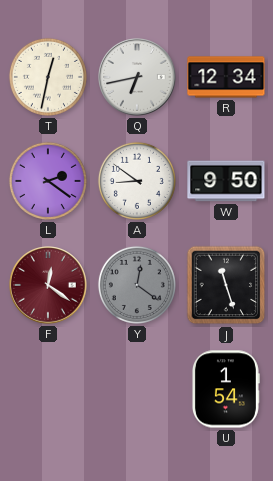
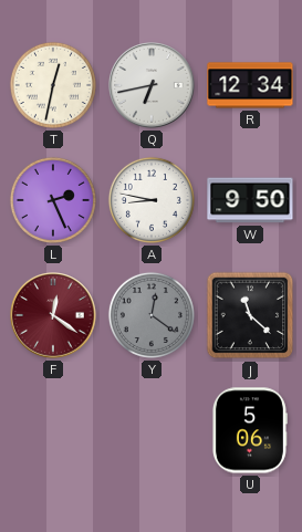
L: 2:21 -> 2:26
A: 8:51 -> 8:47
J: 11:27 -> 11:22
U: 1:54 -> 5:06
